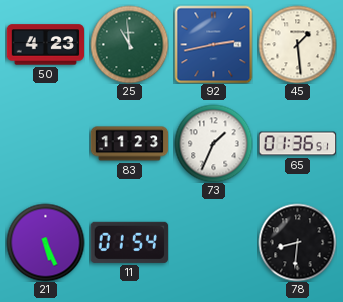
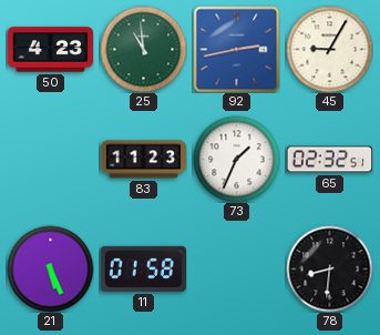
45: 1:29 -> 9:05
65: 01:36 -> 02:32
11: 01:54 -> 01:58
